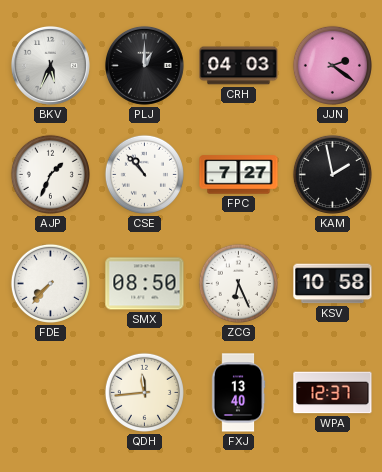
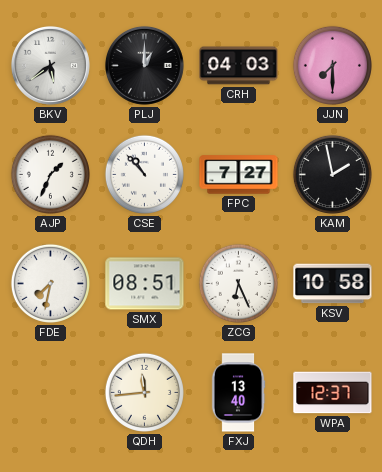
BKV: 5:34 -> 5:39
JJN: 2:21 -> 7:30
FDE: 7:37 -> 7:32
SMX: 08:50 -> 08:51
